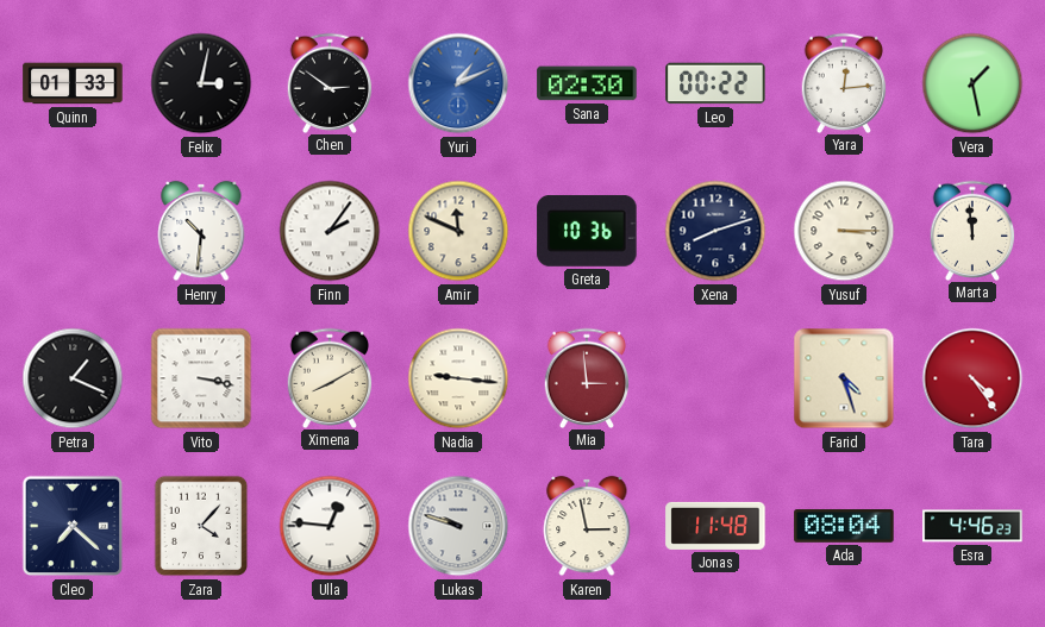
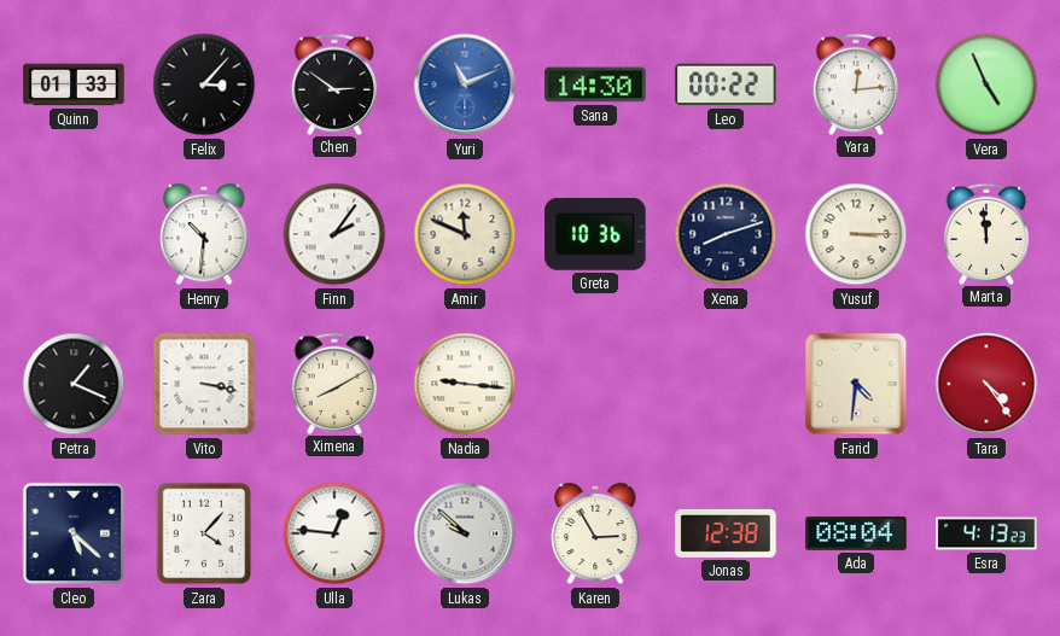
Felix: 3:02 -> 3:07
Yuri: 1:11 -> 11:11
Sana: 02:30 -> 14:30
Vera: 1:28 -> 4:56
Mia: 2:59 -> none
Farid: 4:27 -> 4:31
Cleo: 7:22 -> 5:22
Lukas: 9:48 -> 9:52
Karen: 2:58 -> 2:55
Jonas: 11:48 -> 12:38
Esra: 4:46 -> 4:13
